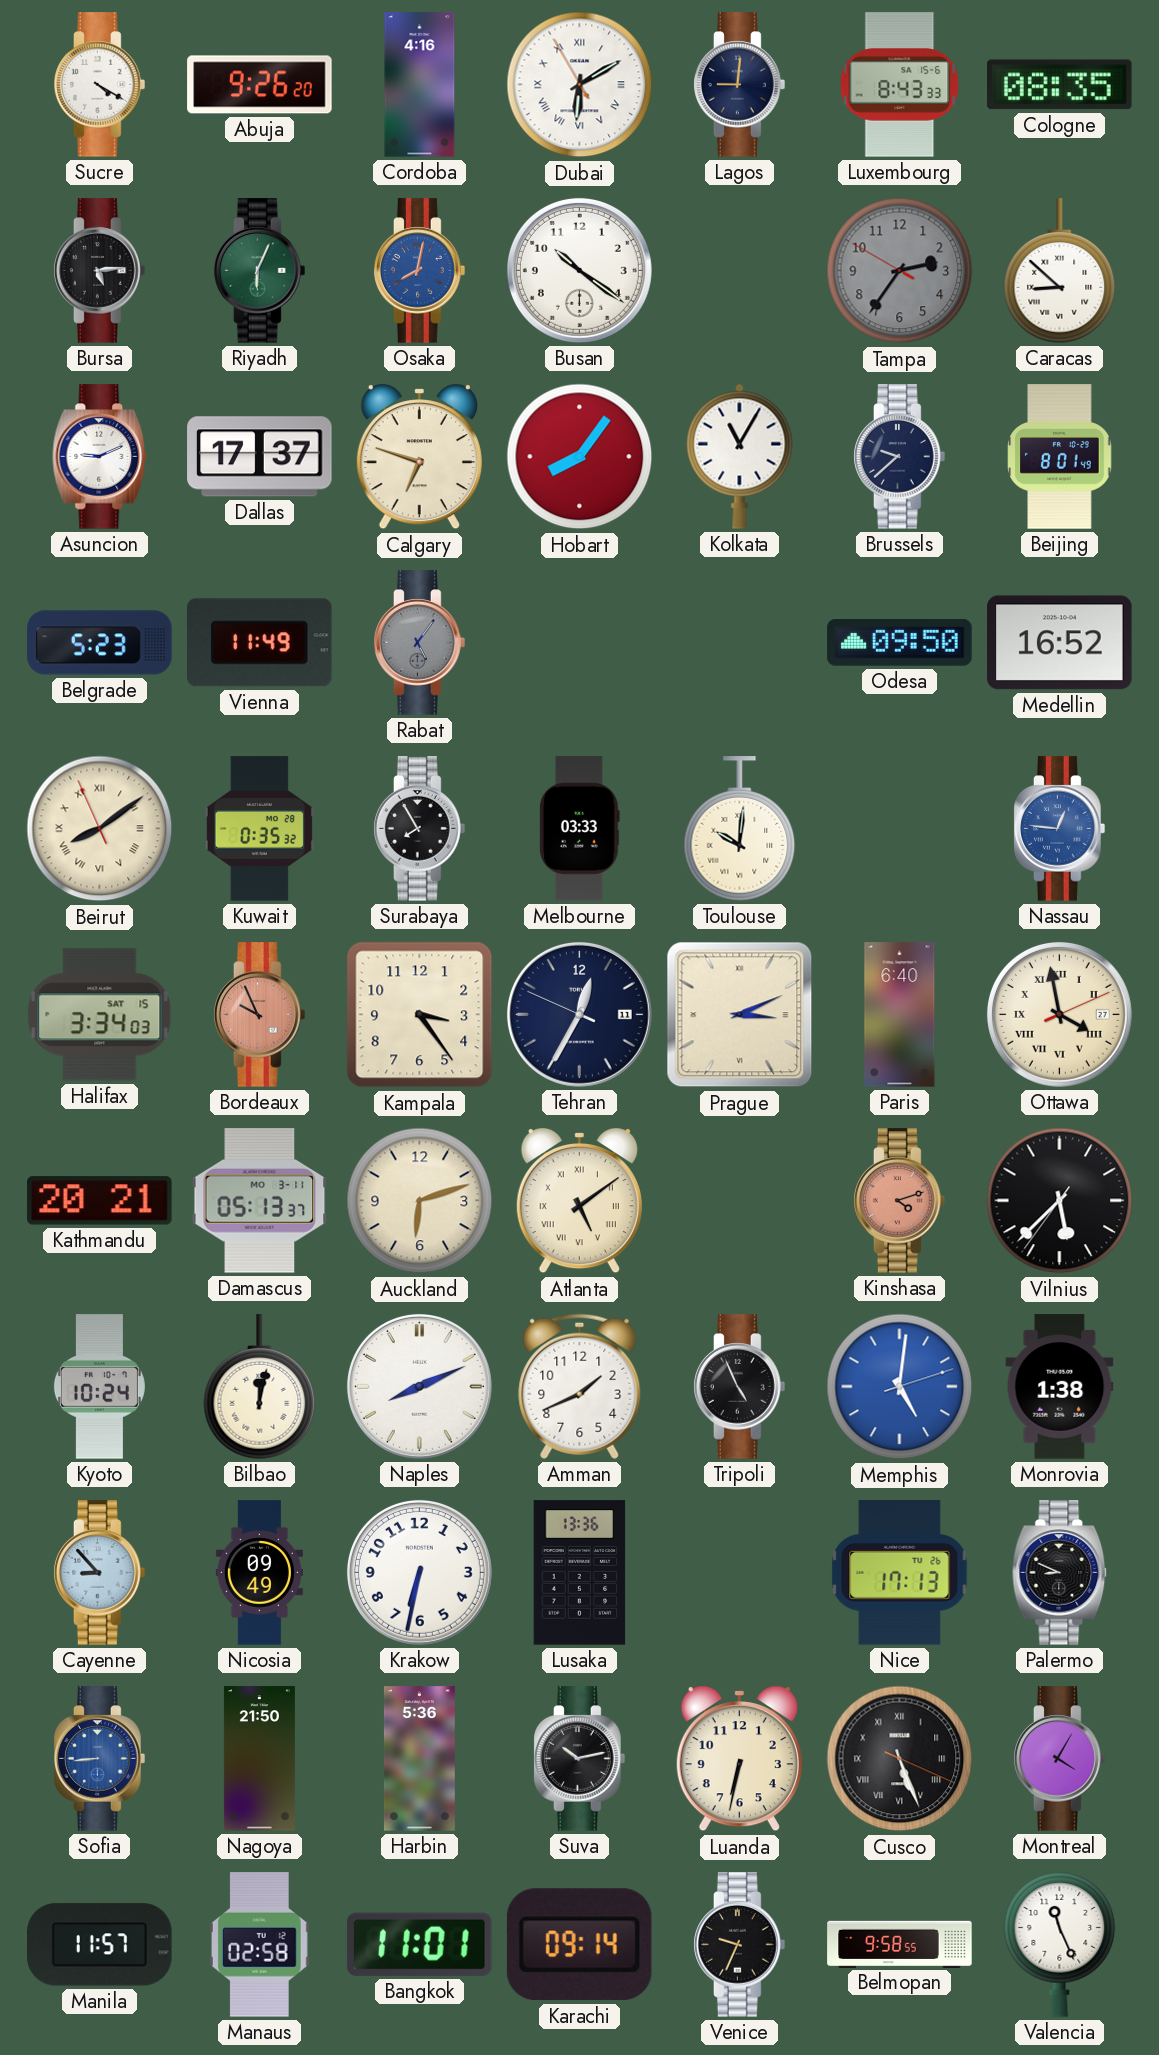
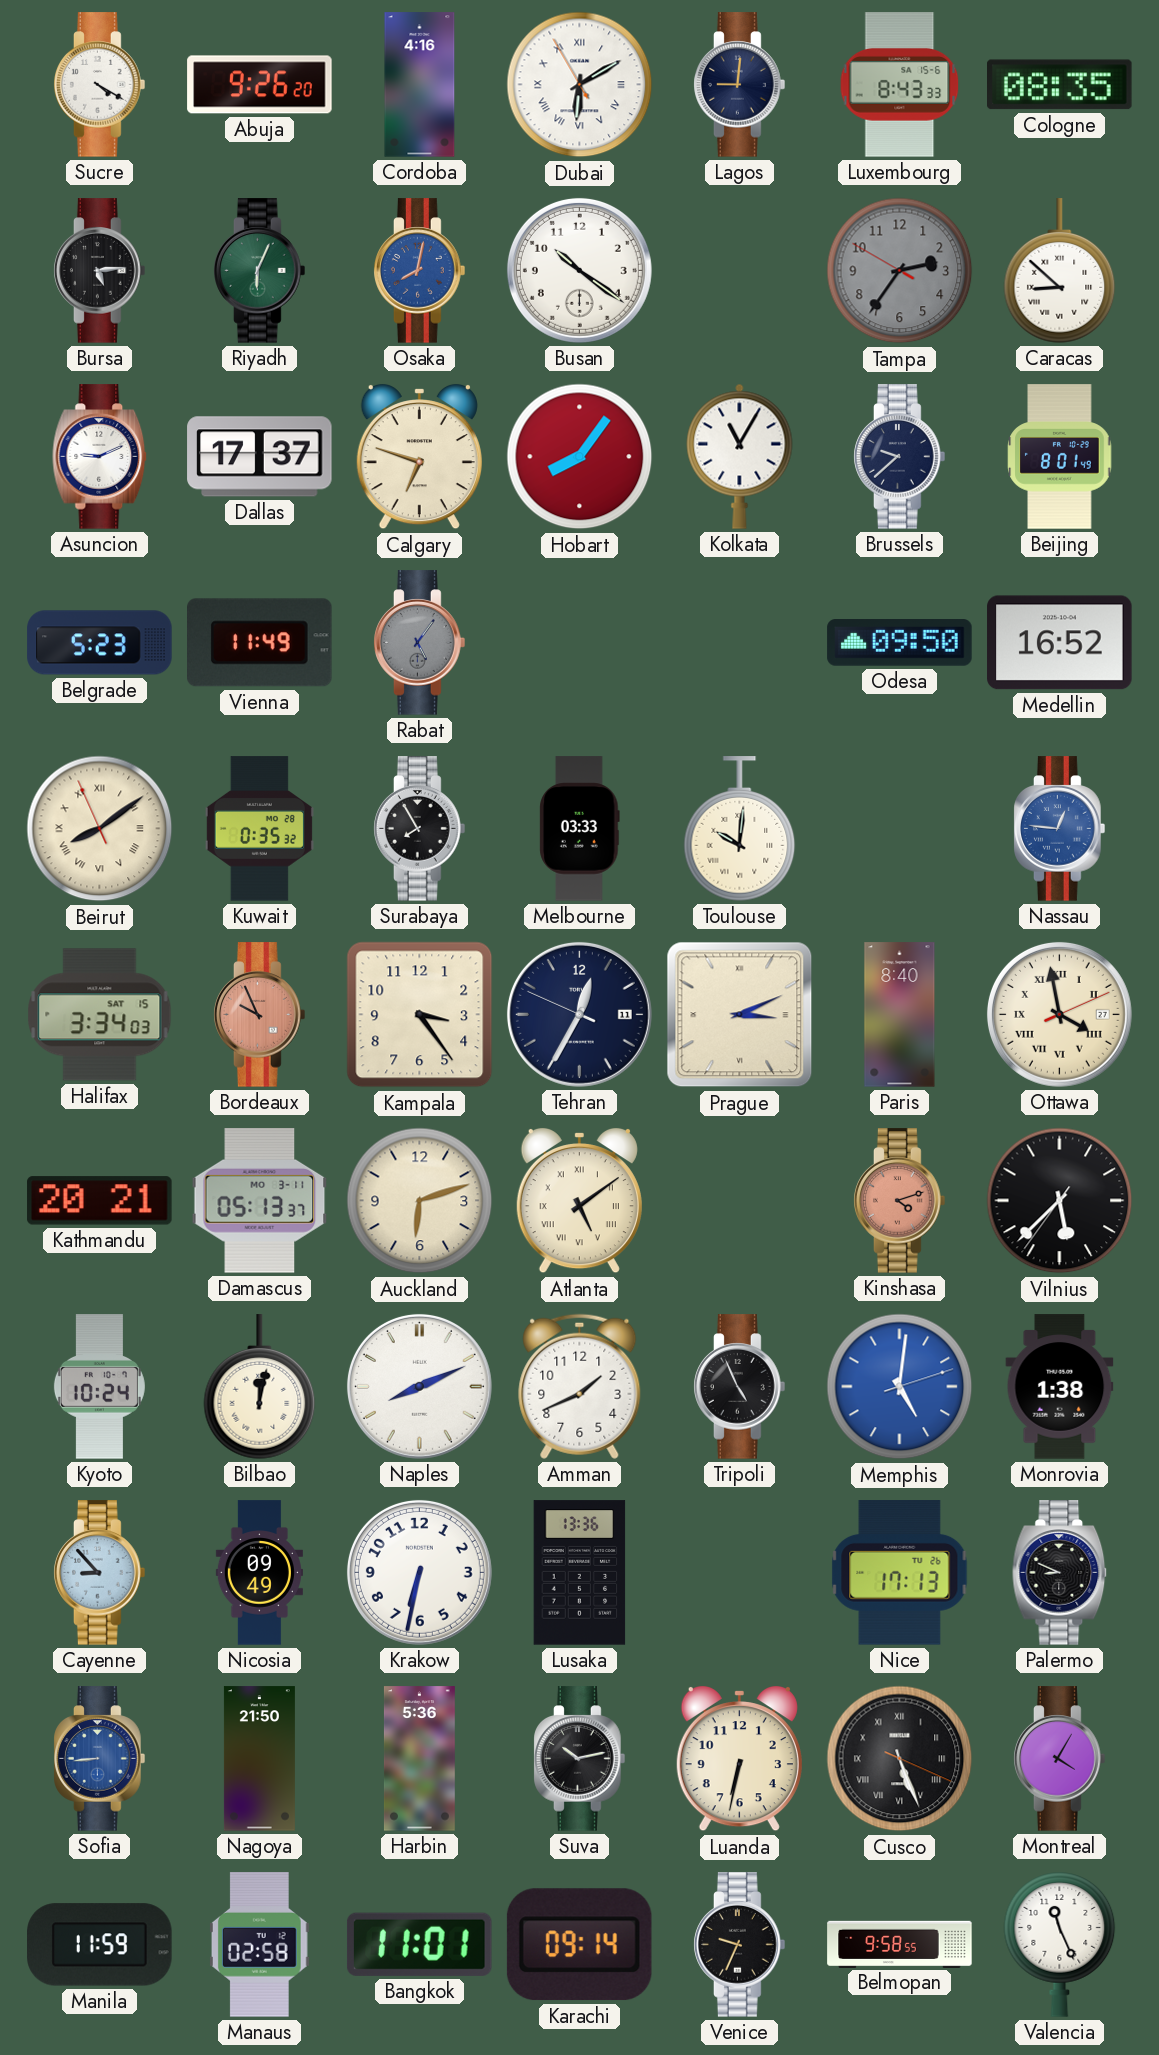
Paris: 6:40 -> 8:40
Manila: 11:57 -> 11:59
